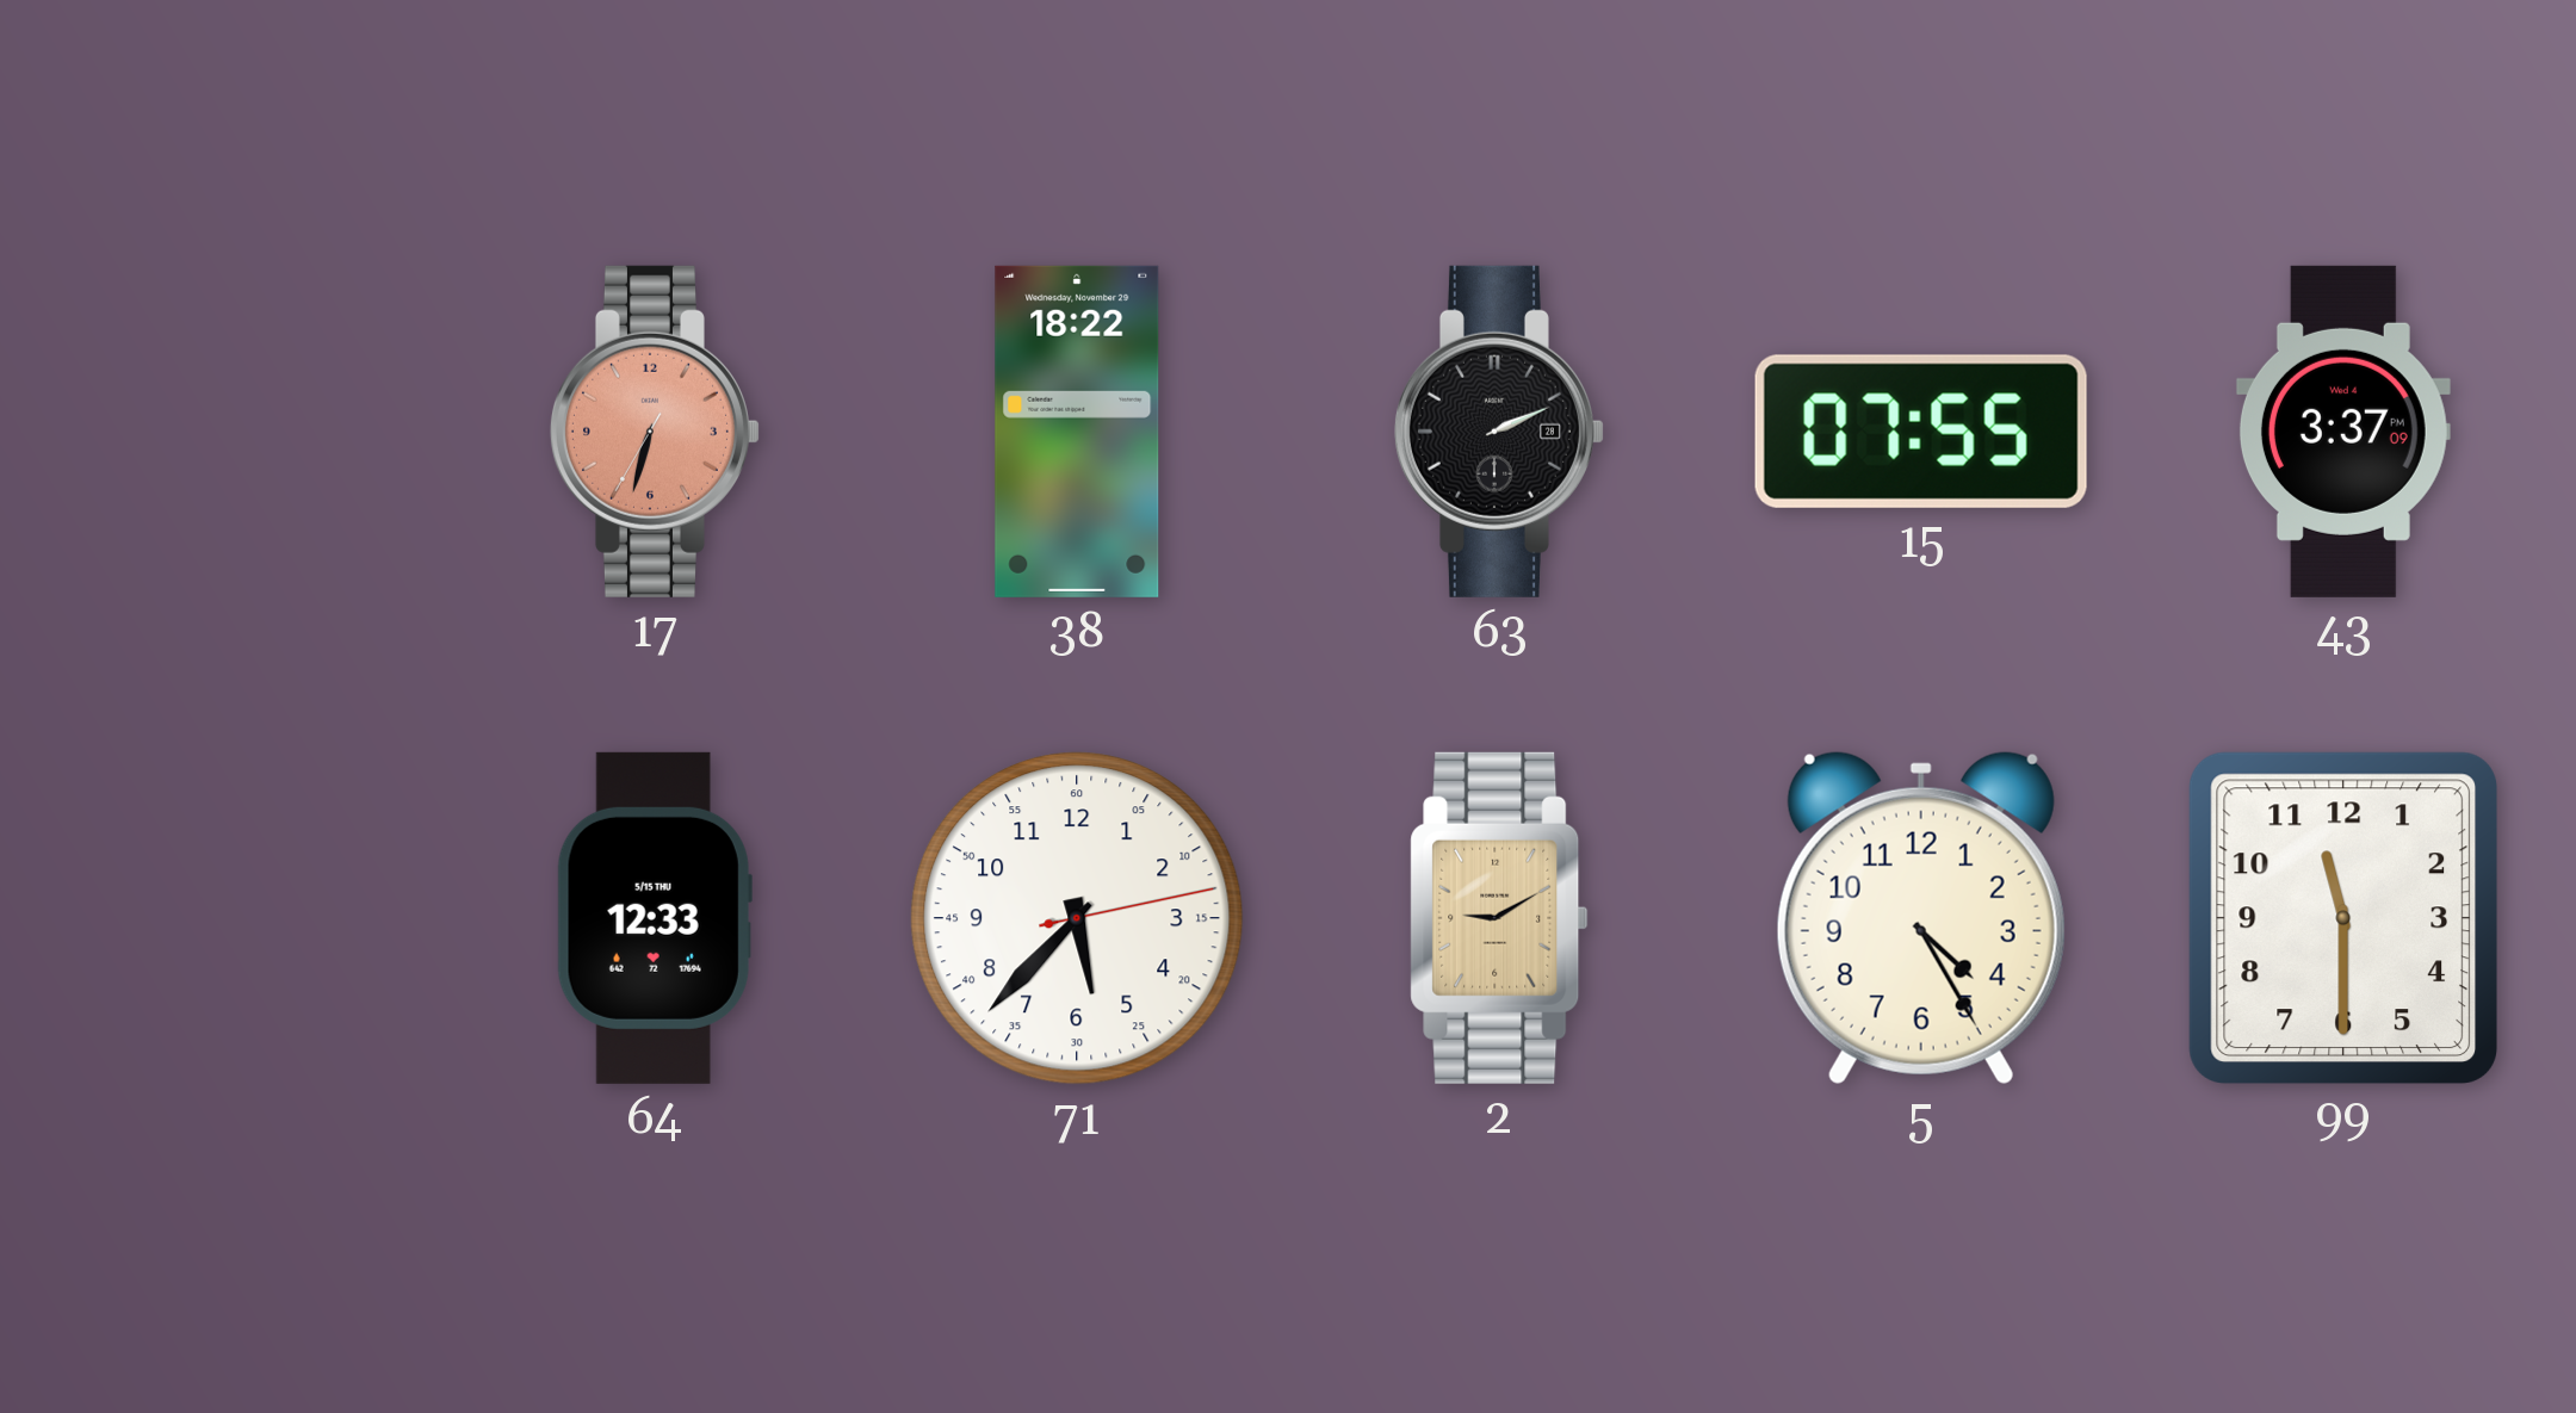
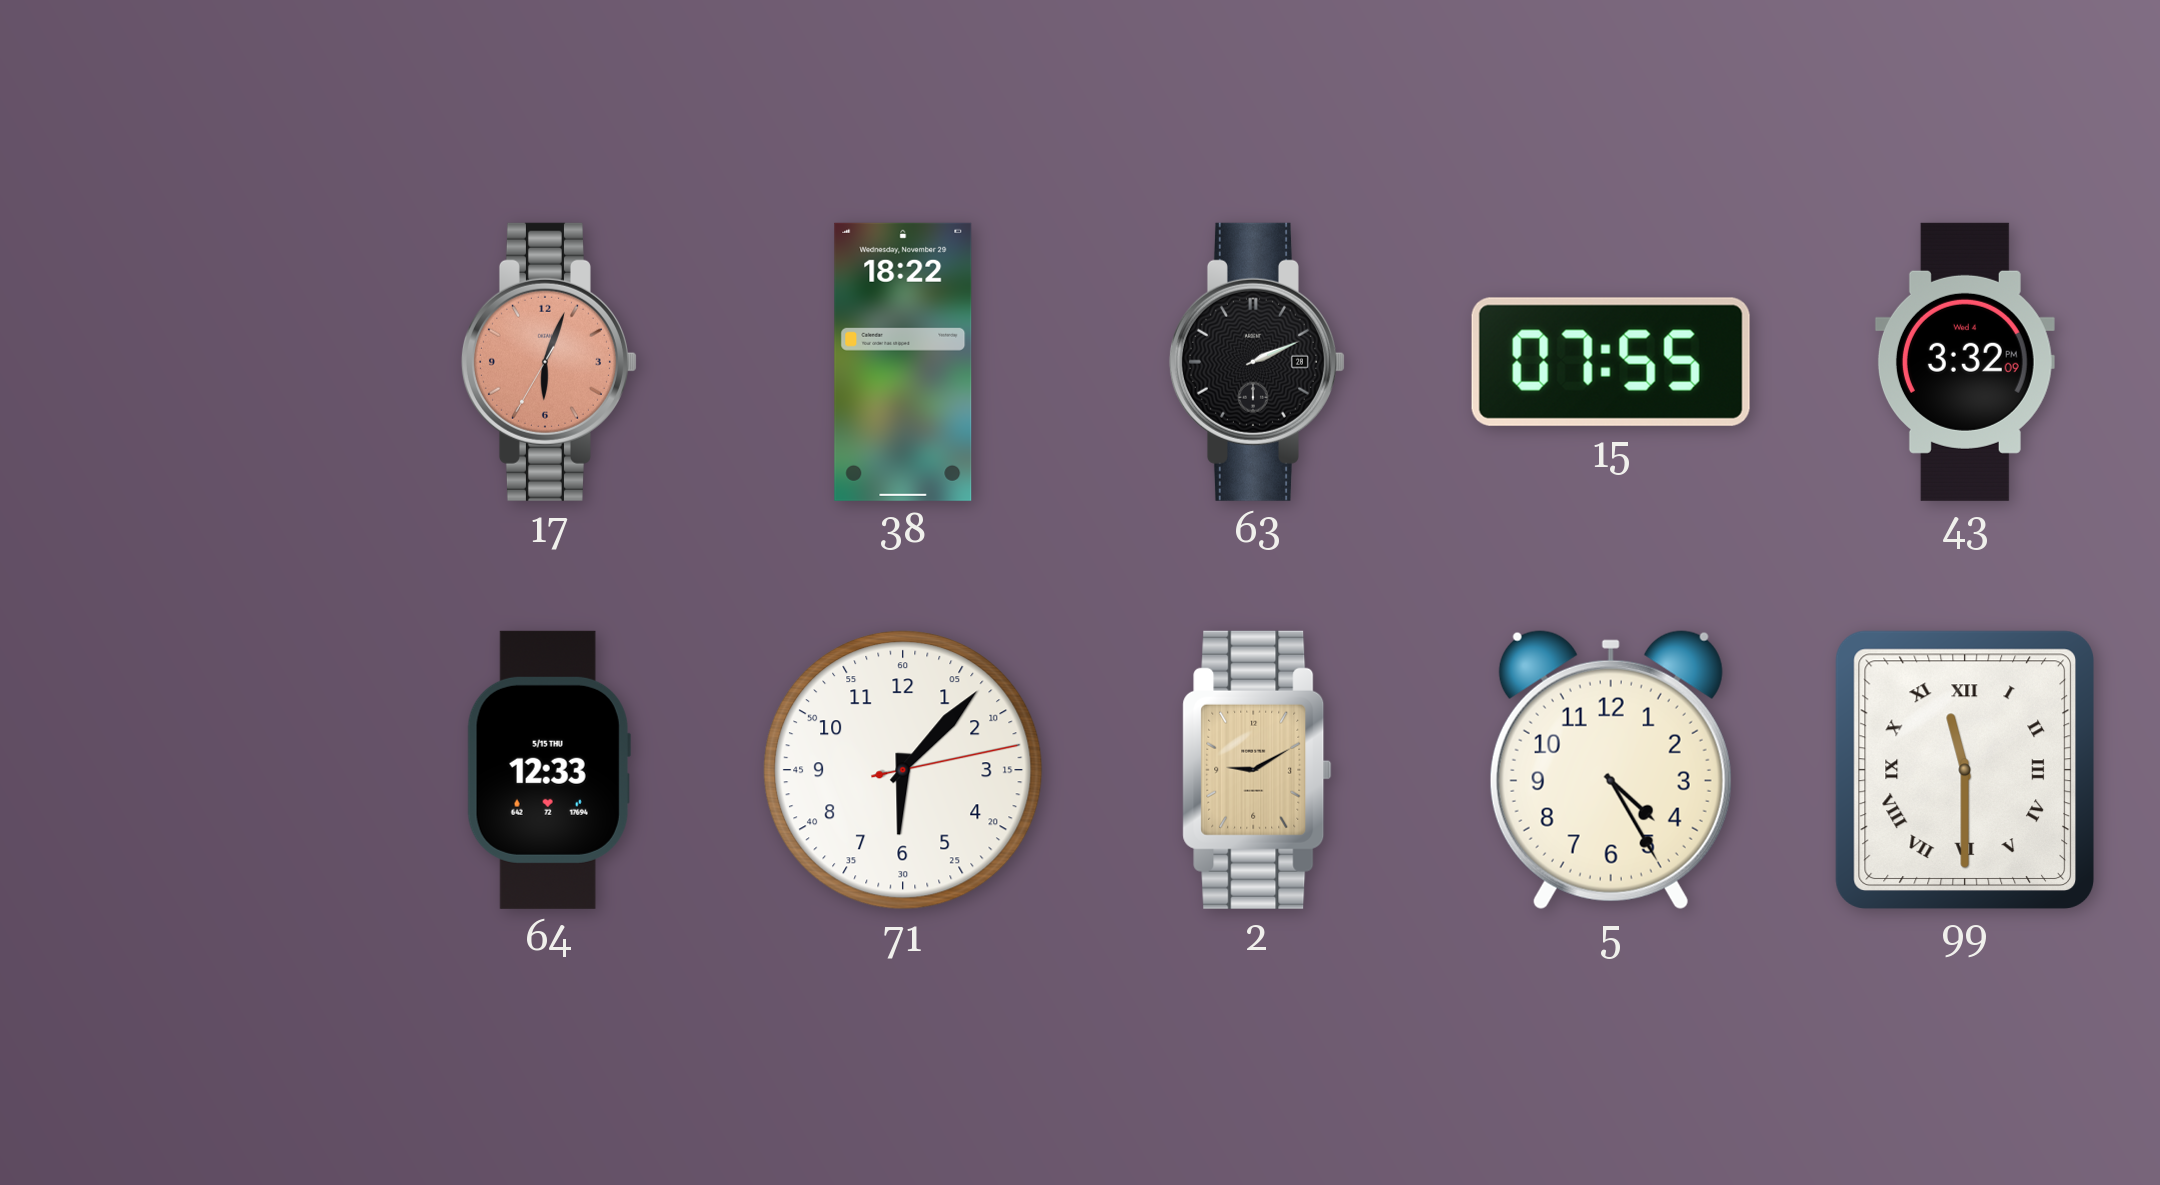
17: 6:32 -> 6:03
43: 3:37 -> 3:32
71: 5:37 -> 6:07
99 numerals: Arabic -> Roman
